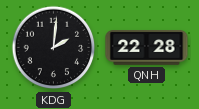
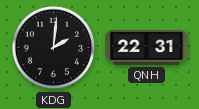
QNH: 22:28 -> 22:31
